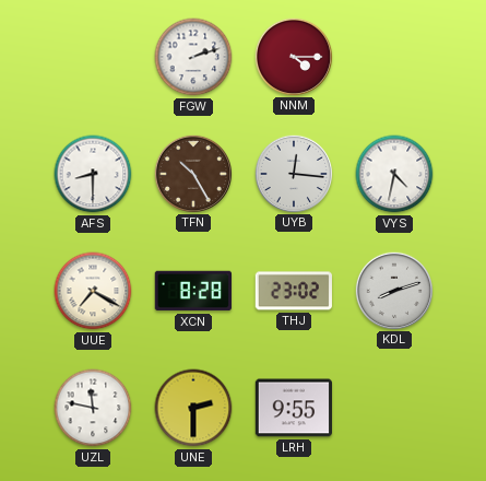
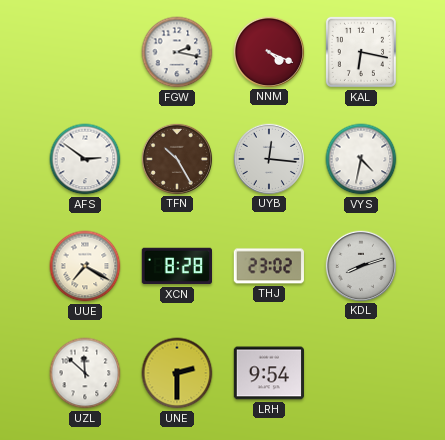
FGW: 2:12 -> 2:17
NNM: 4:15 -> 4:19
KAL: none -> 6:17
AFS: 8:30 -> 2:51
UZL: 11:47 -> 11:52
LRH: 9:55 -> 9:54
